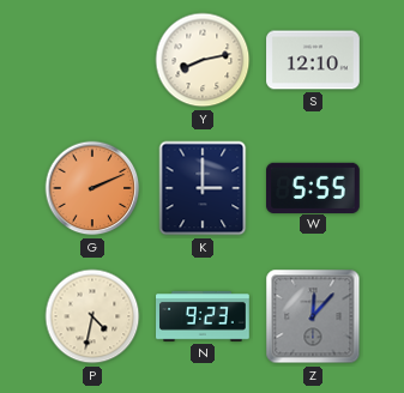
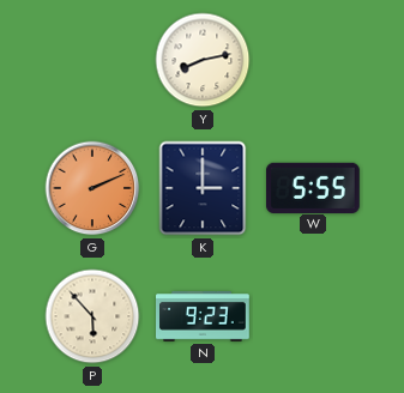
S: 12:10 -> none
P: 4:32 -> 5:53
Z: 12:07 -> none
